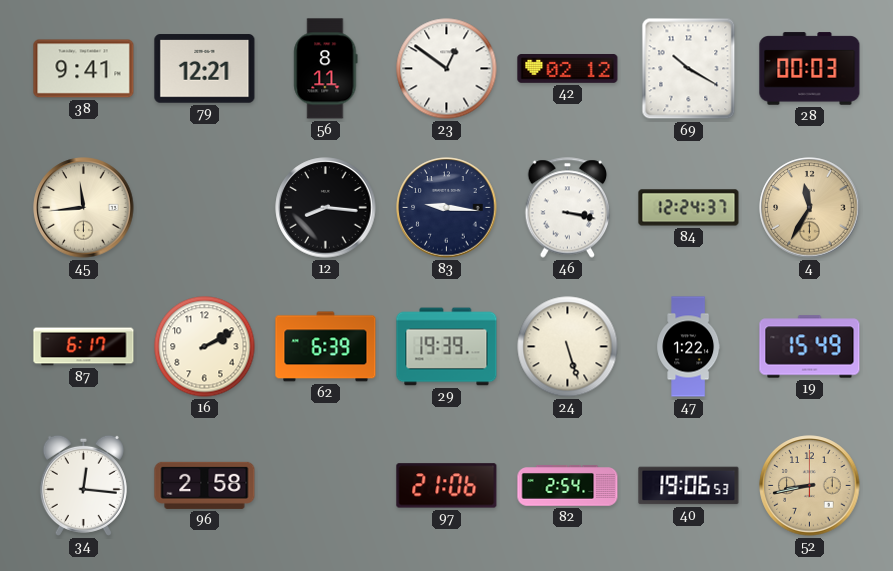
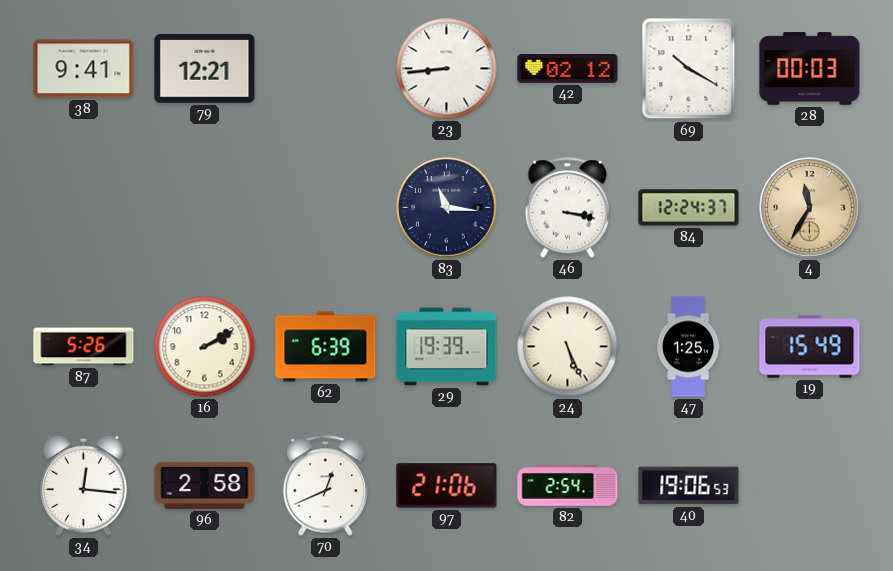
56: 8:11 -> none
23: 12:51 -> 8:44
45: 11:44 -> none
12: 8:16 -> none
83: 9:16 -> 11:16
87: 6:17 -> 5:26
24: 5:27 -> 5:26
47: 1:22 -> 1:25
70: none -> 12:41
52: 8:43 -> none
